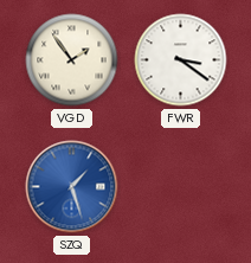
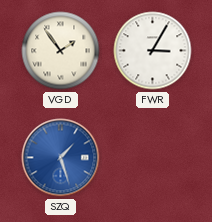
FWR: 3:21 -> 3:05
